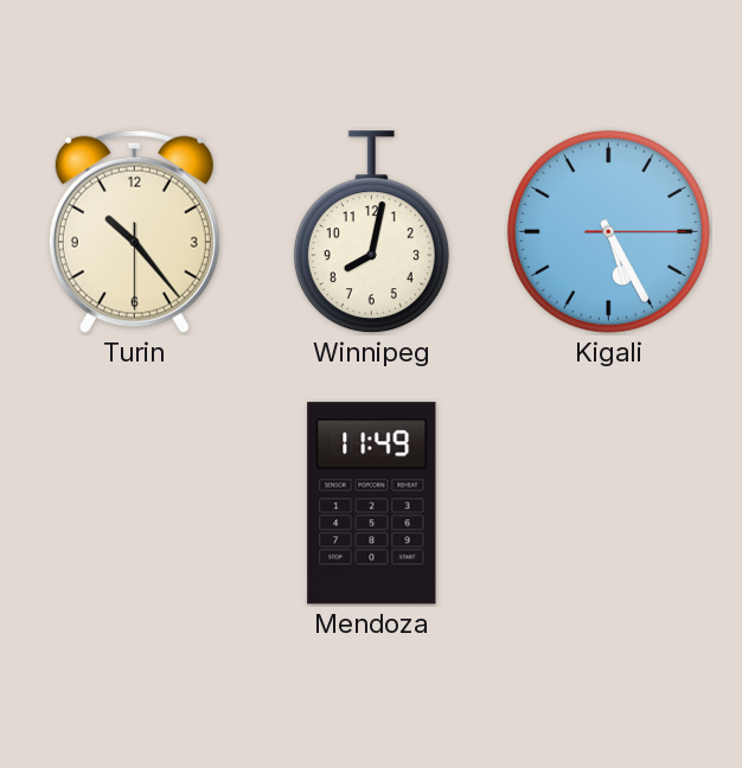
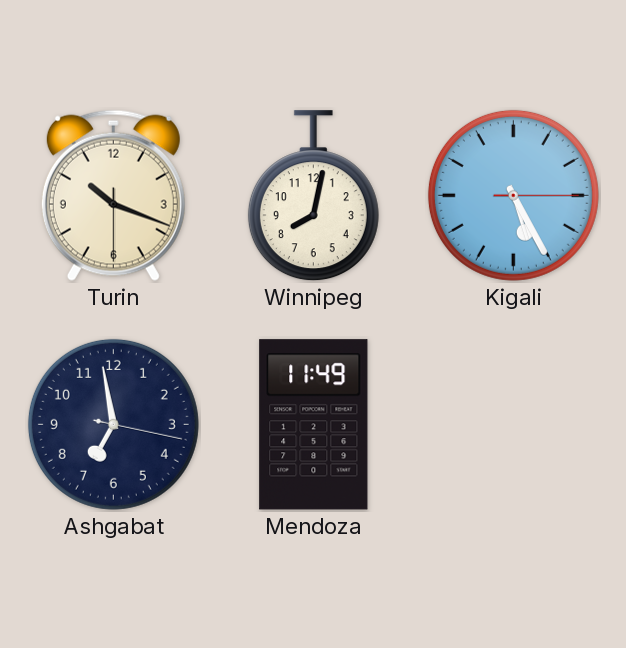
Turin: 10:23 -> 10:18
Ashgabat: none -> 6:58
